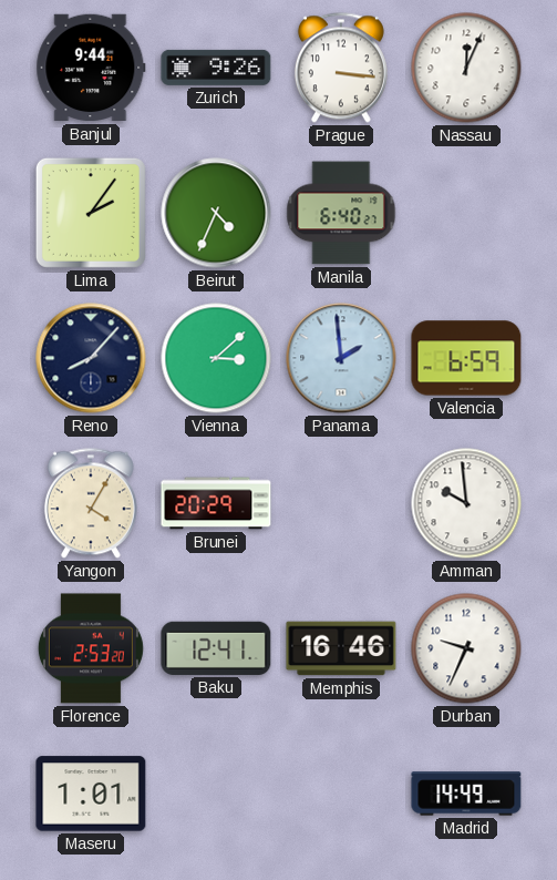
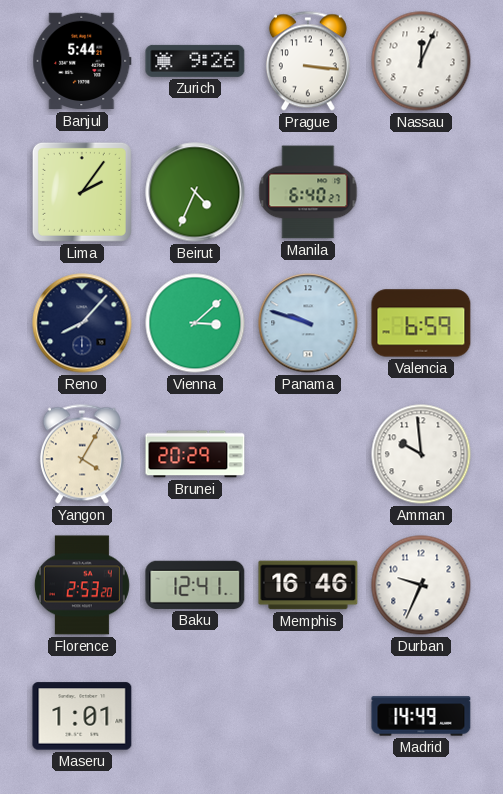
Banjul: 9:44 -> 5:44
Panama: 1:59 -> 9:48
